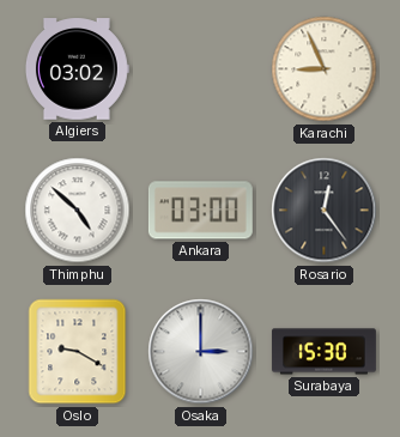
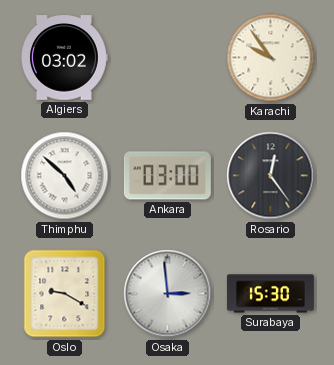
Karachi: 8:56 -> 9:54
Osaka: 3:00 -> 2:59
